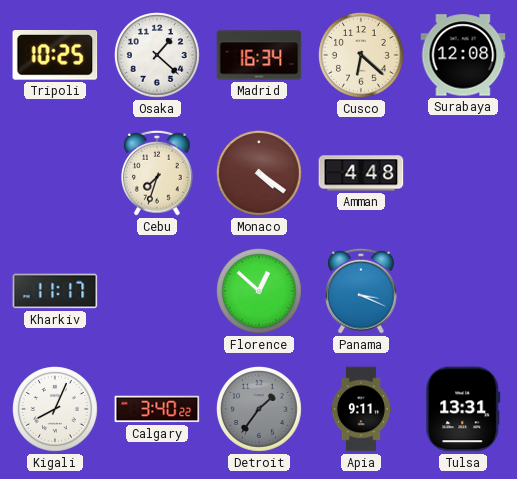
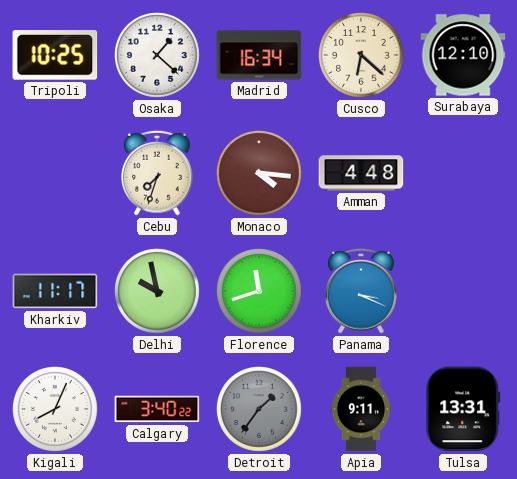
Surabaya: 12:08 -> 12:10
Monaco: 4:21 -> 4:16
Delhi: none -> 9:58
Florence: 12:52 -> 11:42
